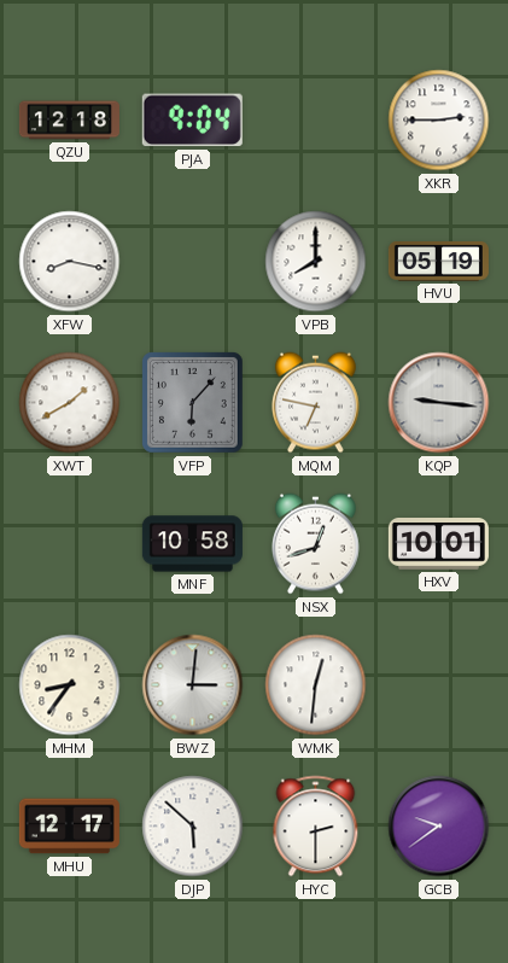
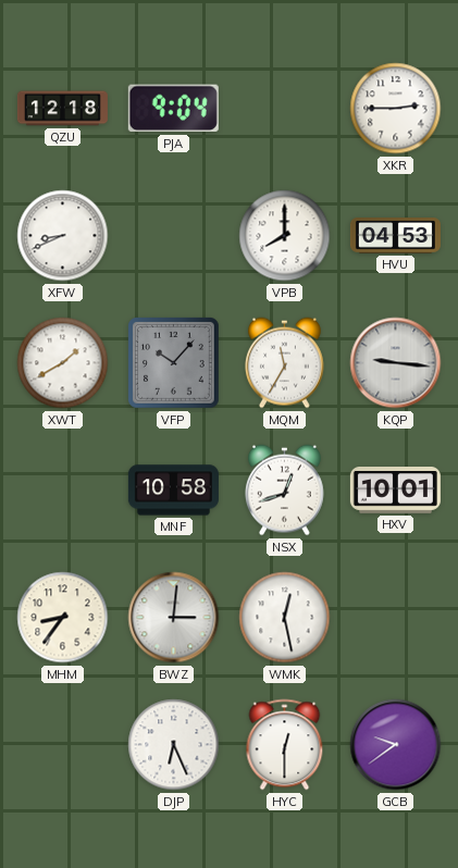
XFW: 8:17 -> 8:41
HVU: 05:19 -> 04:53
VFP: 6:07 -> 10:07
MQM: 6:47 -> 11:35
WMK: 12:31 -> 12:28
MHU: 12:17 -> none
DJP: 5:52 -> 6:26
HYC: 2:30 -> 12:30
